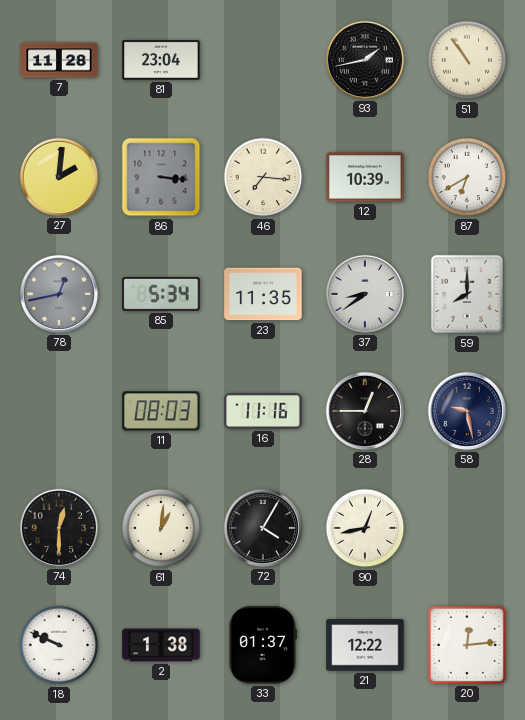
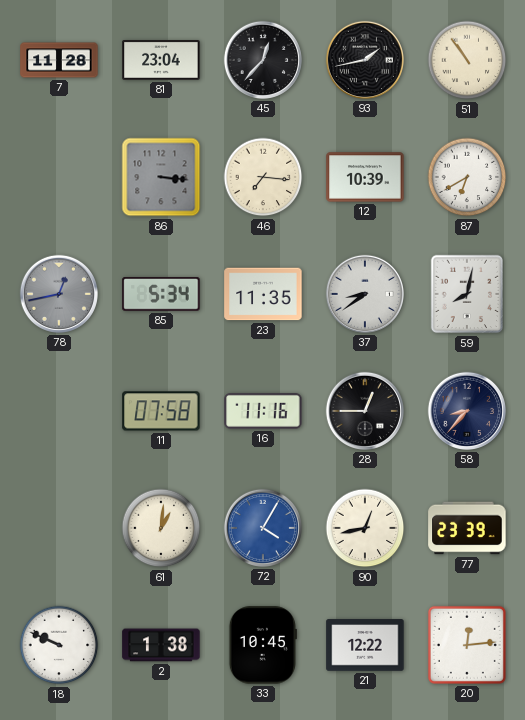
45: none -> 12:37
27: 2:01 -> none
59: 8:00 -> 8:02
11: 08:03 -> 07:58
58: 9:28 -> 8:37
74: 12:30 -> none
72 dial: black -> blue
77: none -> 23:39
33: 01:37 -> 10:45
